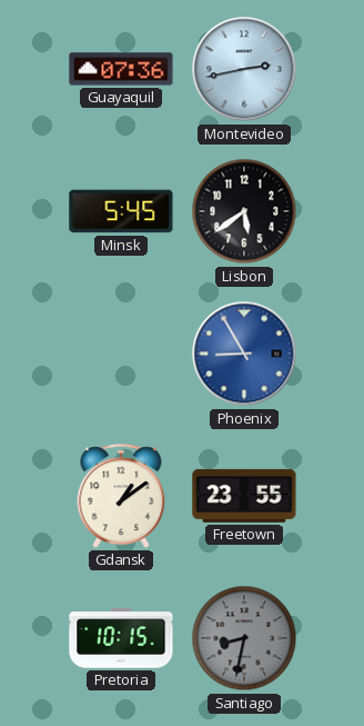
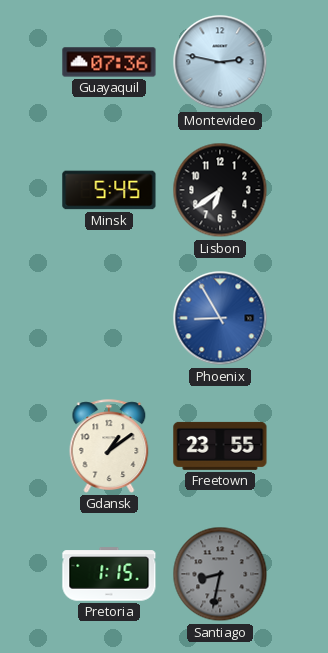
Montevideo: 2:43 -> 2:47
Lisbon: 5:39 -> 6:39
Pretoria: 10:15 -> 1:15
